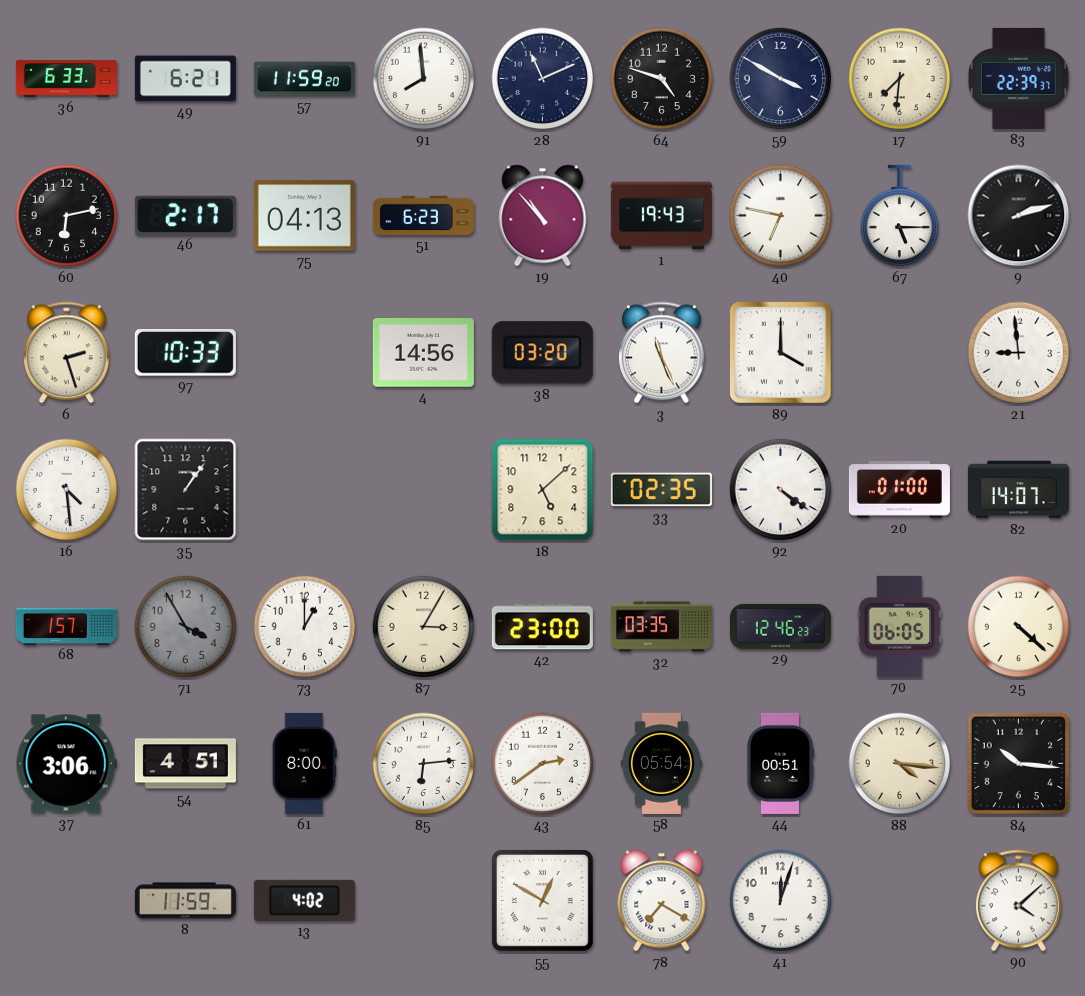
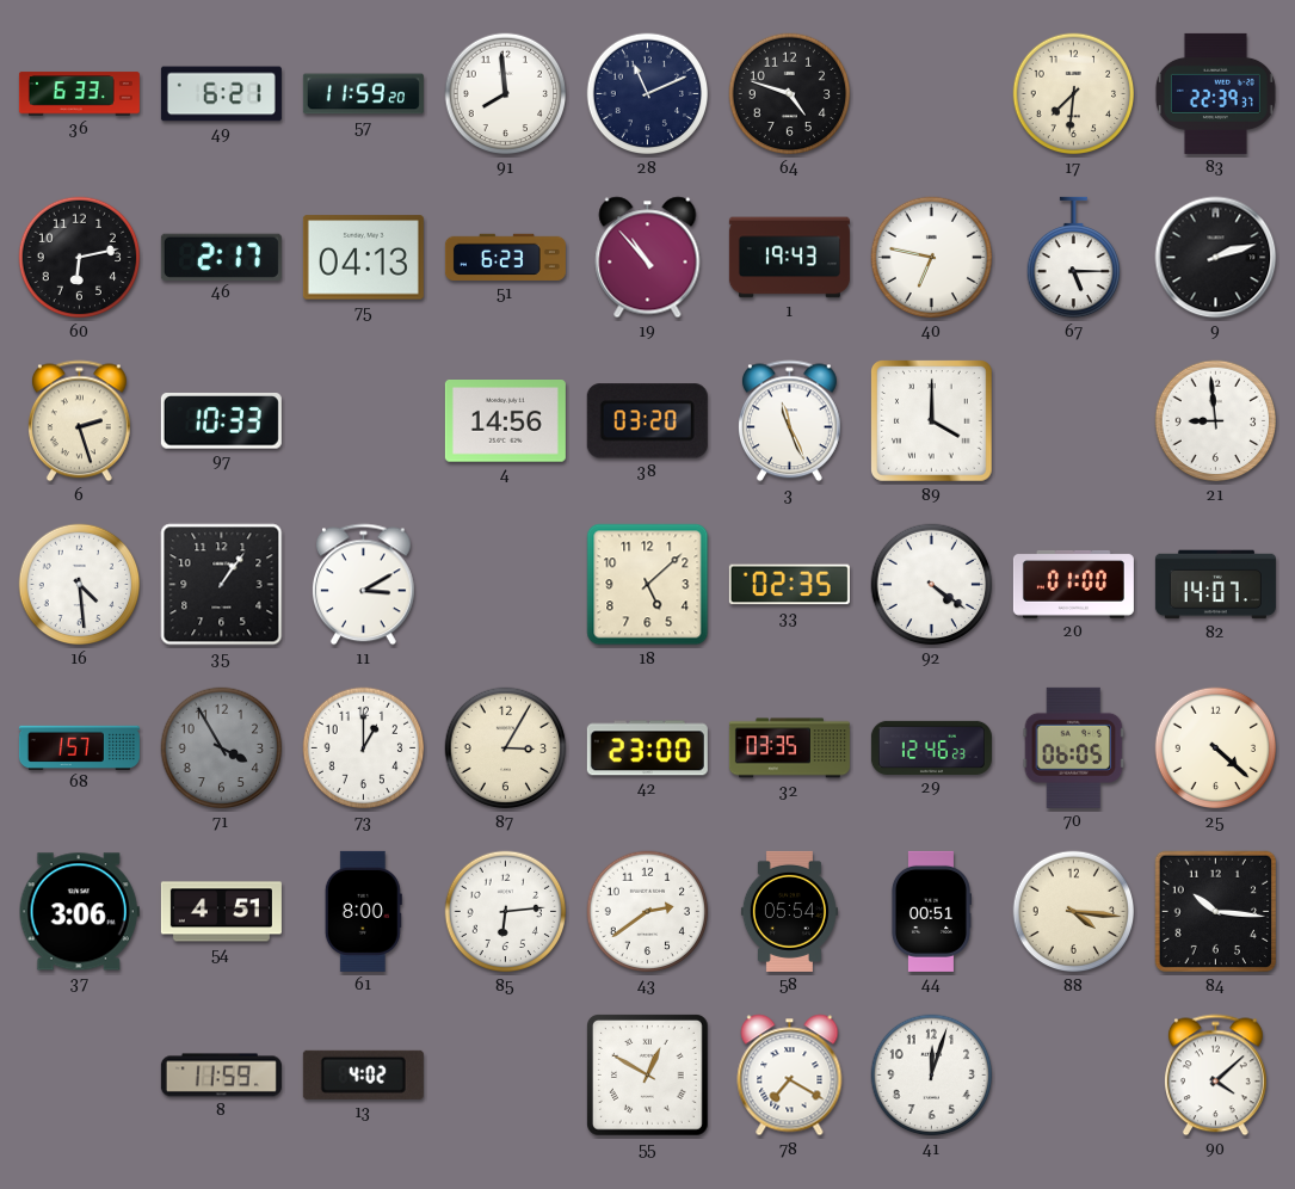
59: 3:50 -> none
11: none -> 3:10
